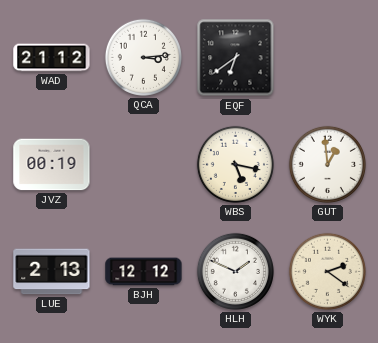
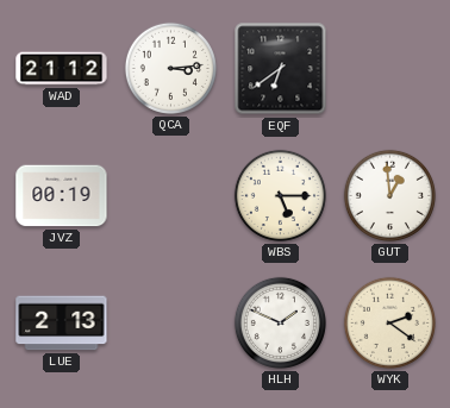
WBS: 5:17 -> 5:15
BJH: 12:12 -> none
